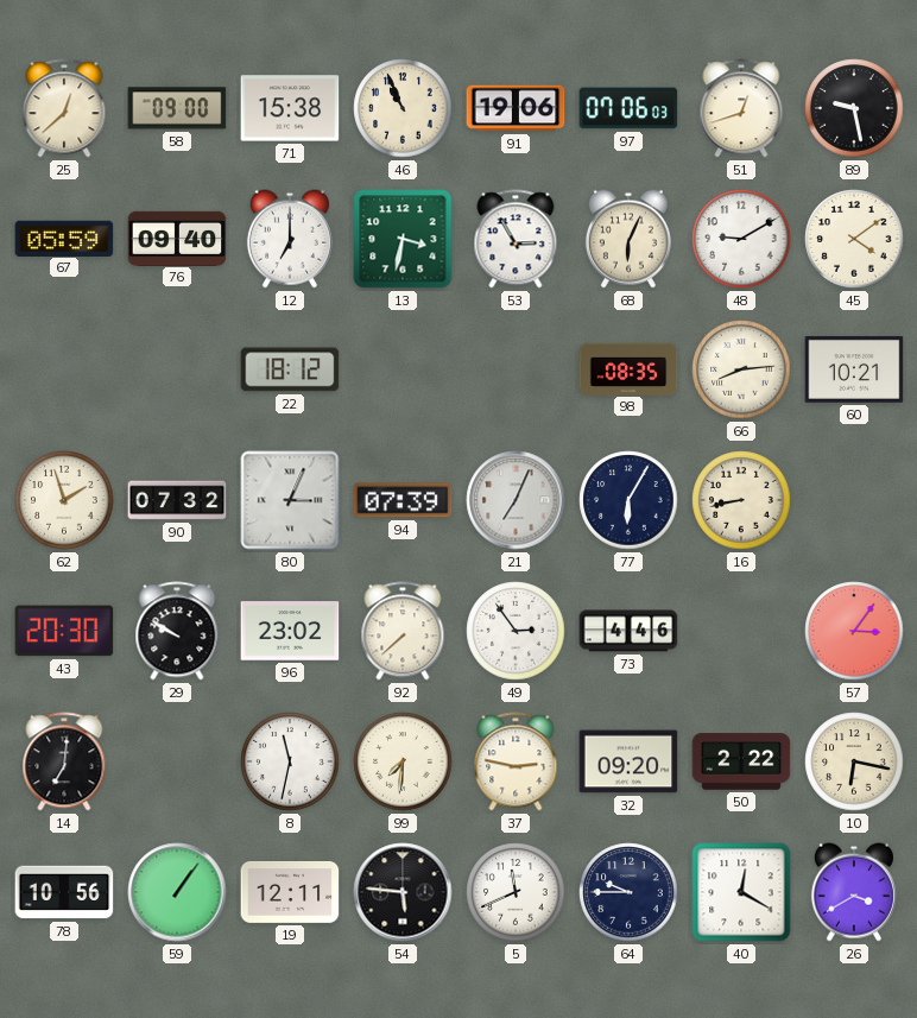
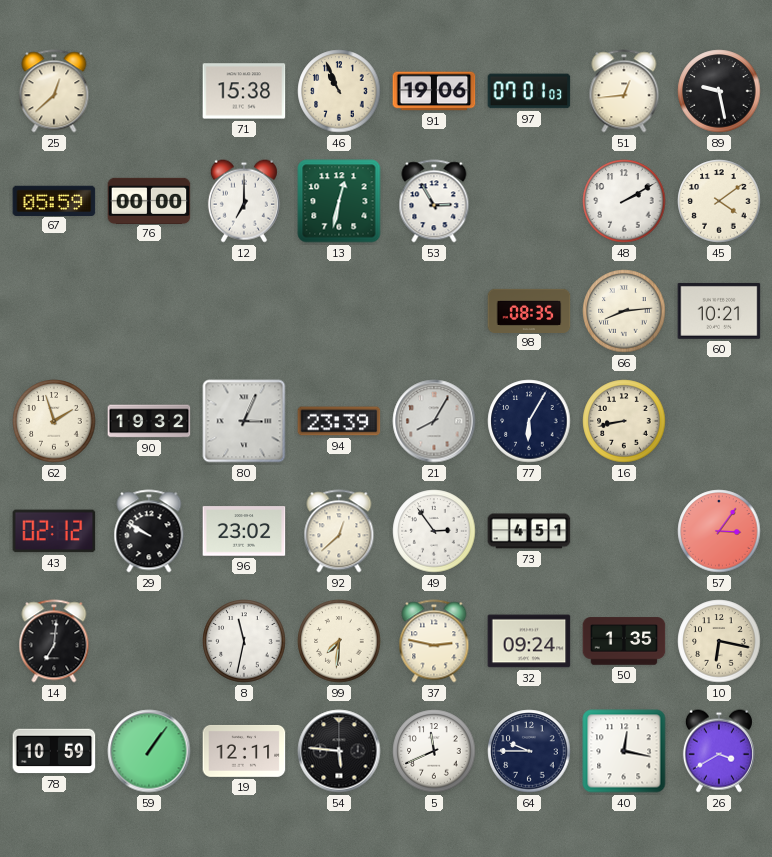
58: 09:00 -> none
97: 07:06 -> 07:01
51: 12:42 -> 12:44
76: 09:40 -> 00:00
13: 3:32 -> 12:32
68: 6:04 -> none
48: 9:10 -> 2:10
22: 18:12 -> none
90: 07:32 -> 19:32
94: 07:39 -> 23:39
21: 7:04 -> 8:05
43: 20:30 -> 02:12
92: 7:38 -> 12:38
73: 4:46 -> 4:51
32: 09:20 -> 09:24
50: 2:22 -> 1:35
78: 10:56 -> 10:59
40: 12:20 -> 12:17
